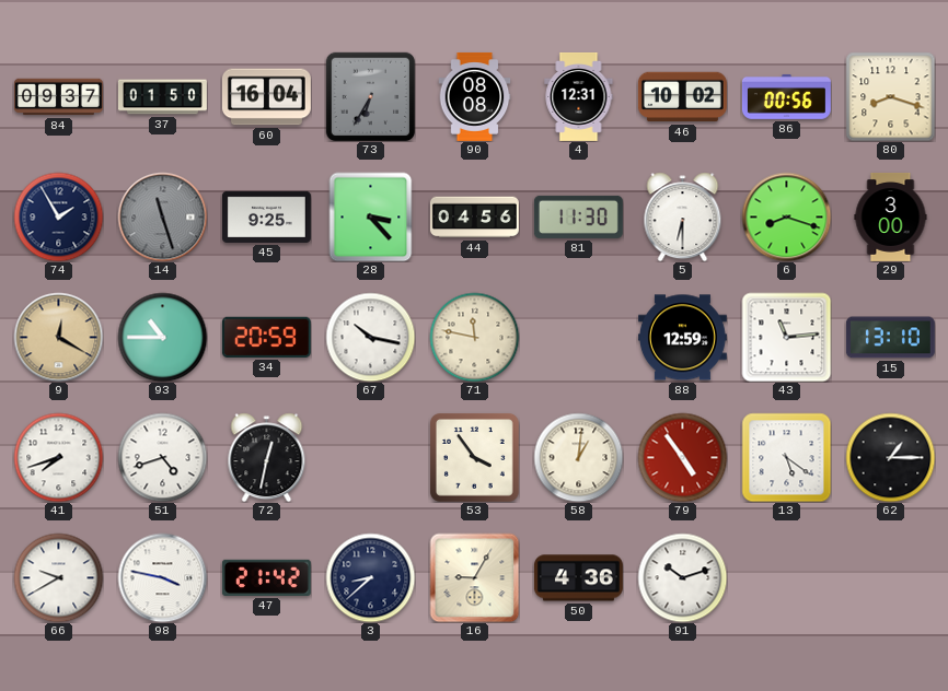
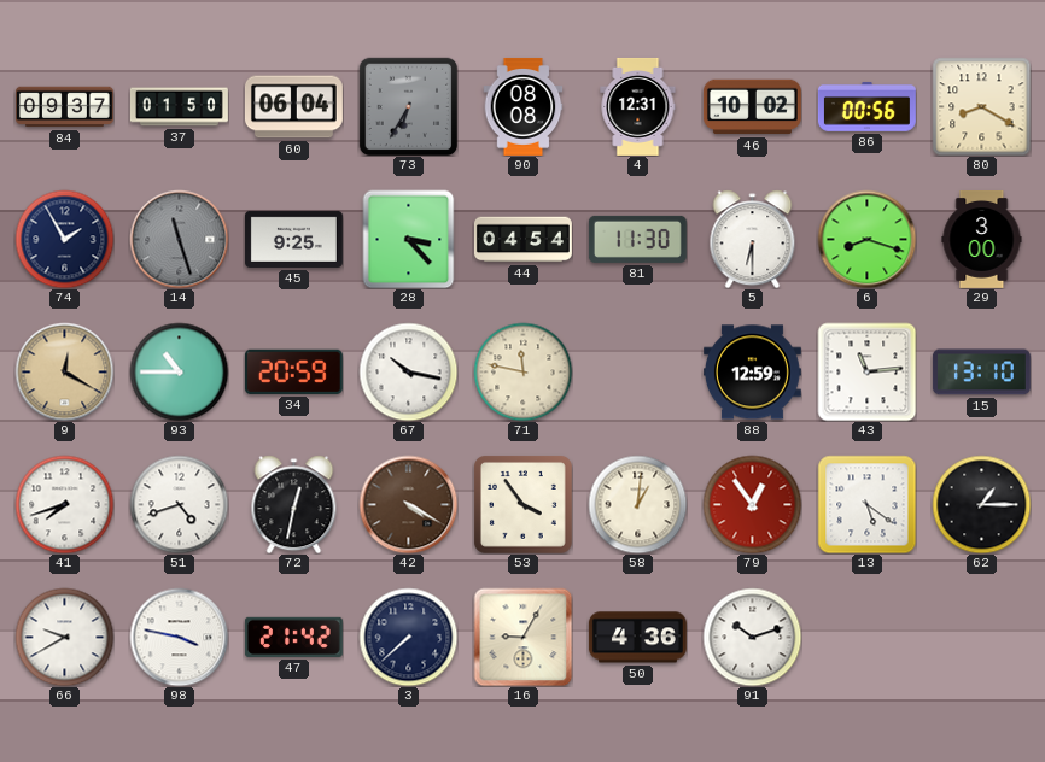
60: 16:04 -> 06:04
80: 8:18 -> 8:20
44: 04:56 -> 04:54
42: none -> 4:20
79: 4:54 -> 12:54
3: 8:38 -> 7:38
